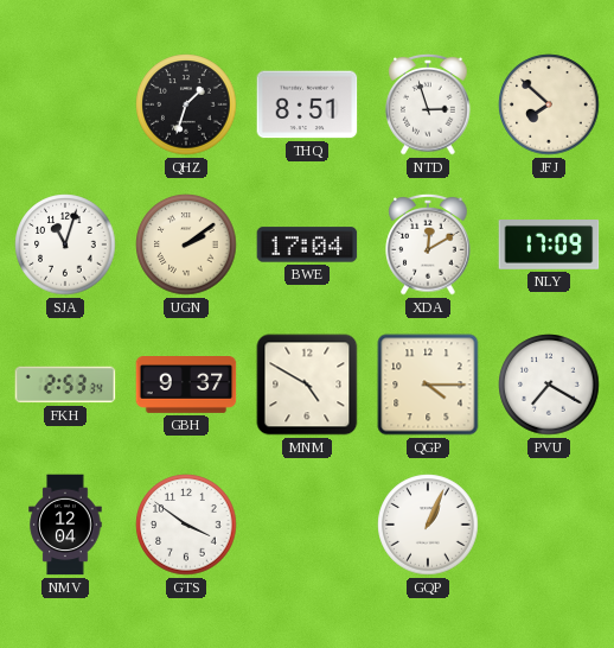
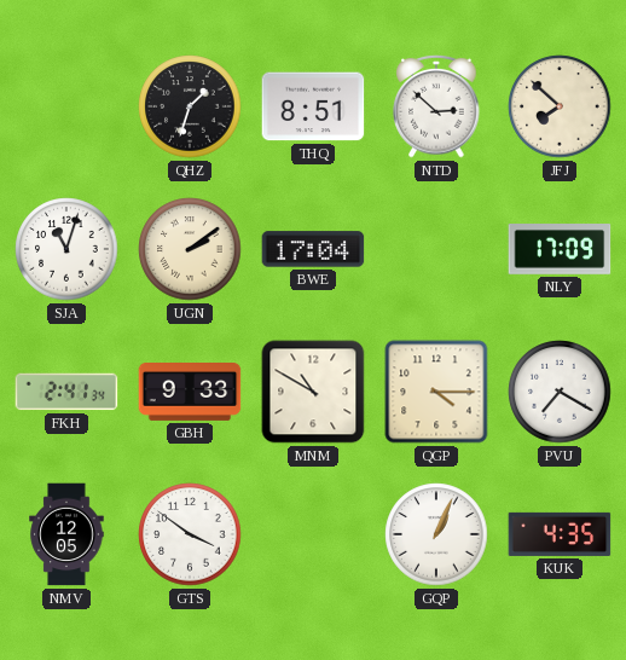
NTD: 2:57 -> 2:52
XDA: 12:10 -> none
FKH: 2:53 -> 2:41
GBH: 9:37 -> 9:33
MNM: 4:50 -> 10:50
NMV: 12:04 -> 12:05
KUK: none -> 4:35
